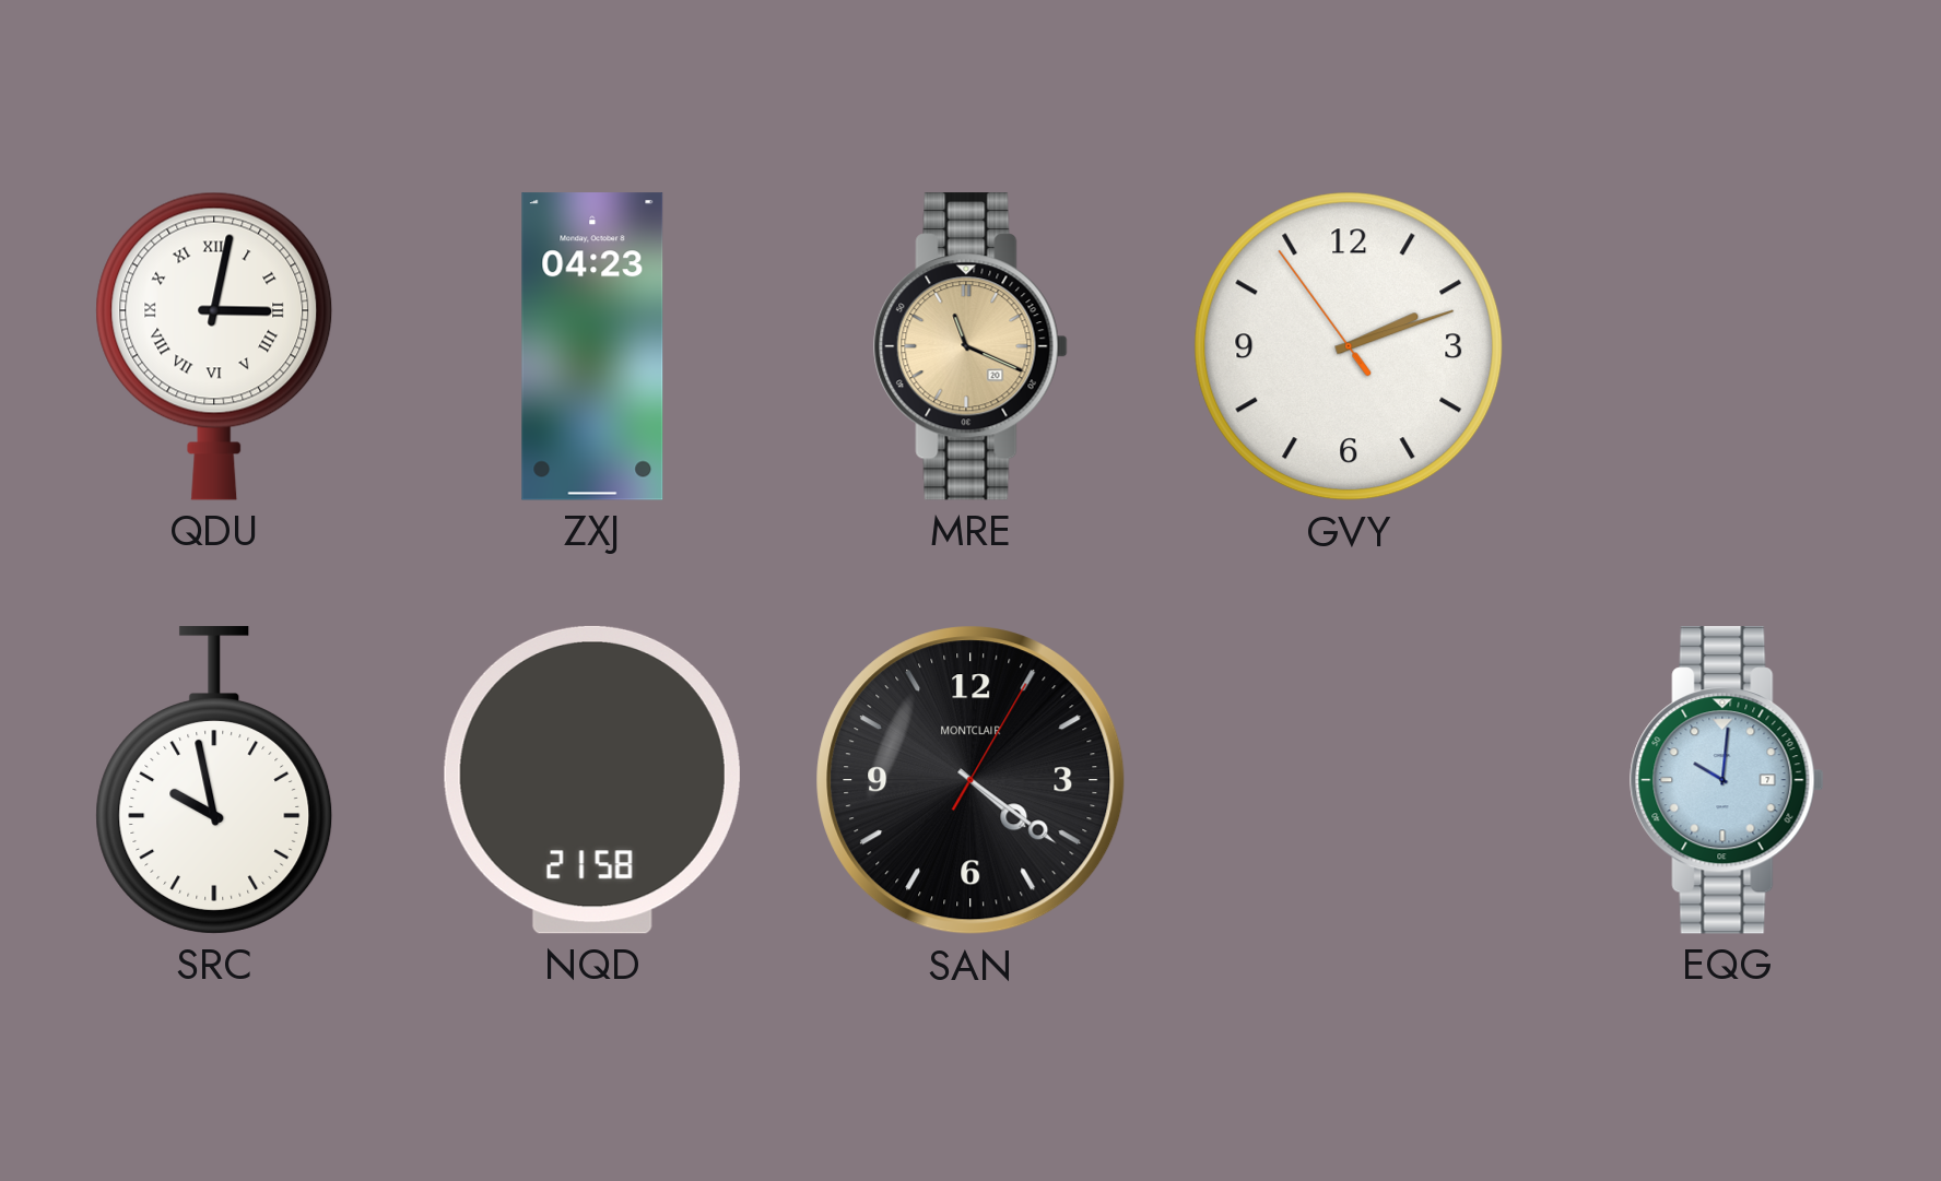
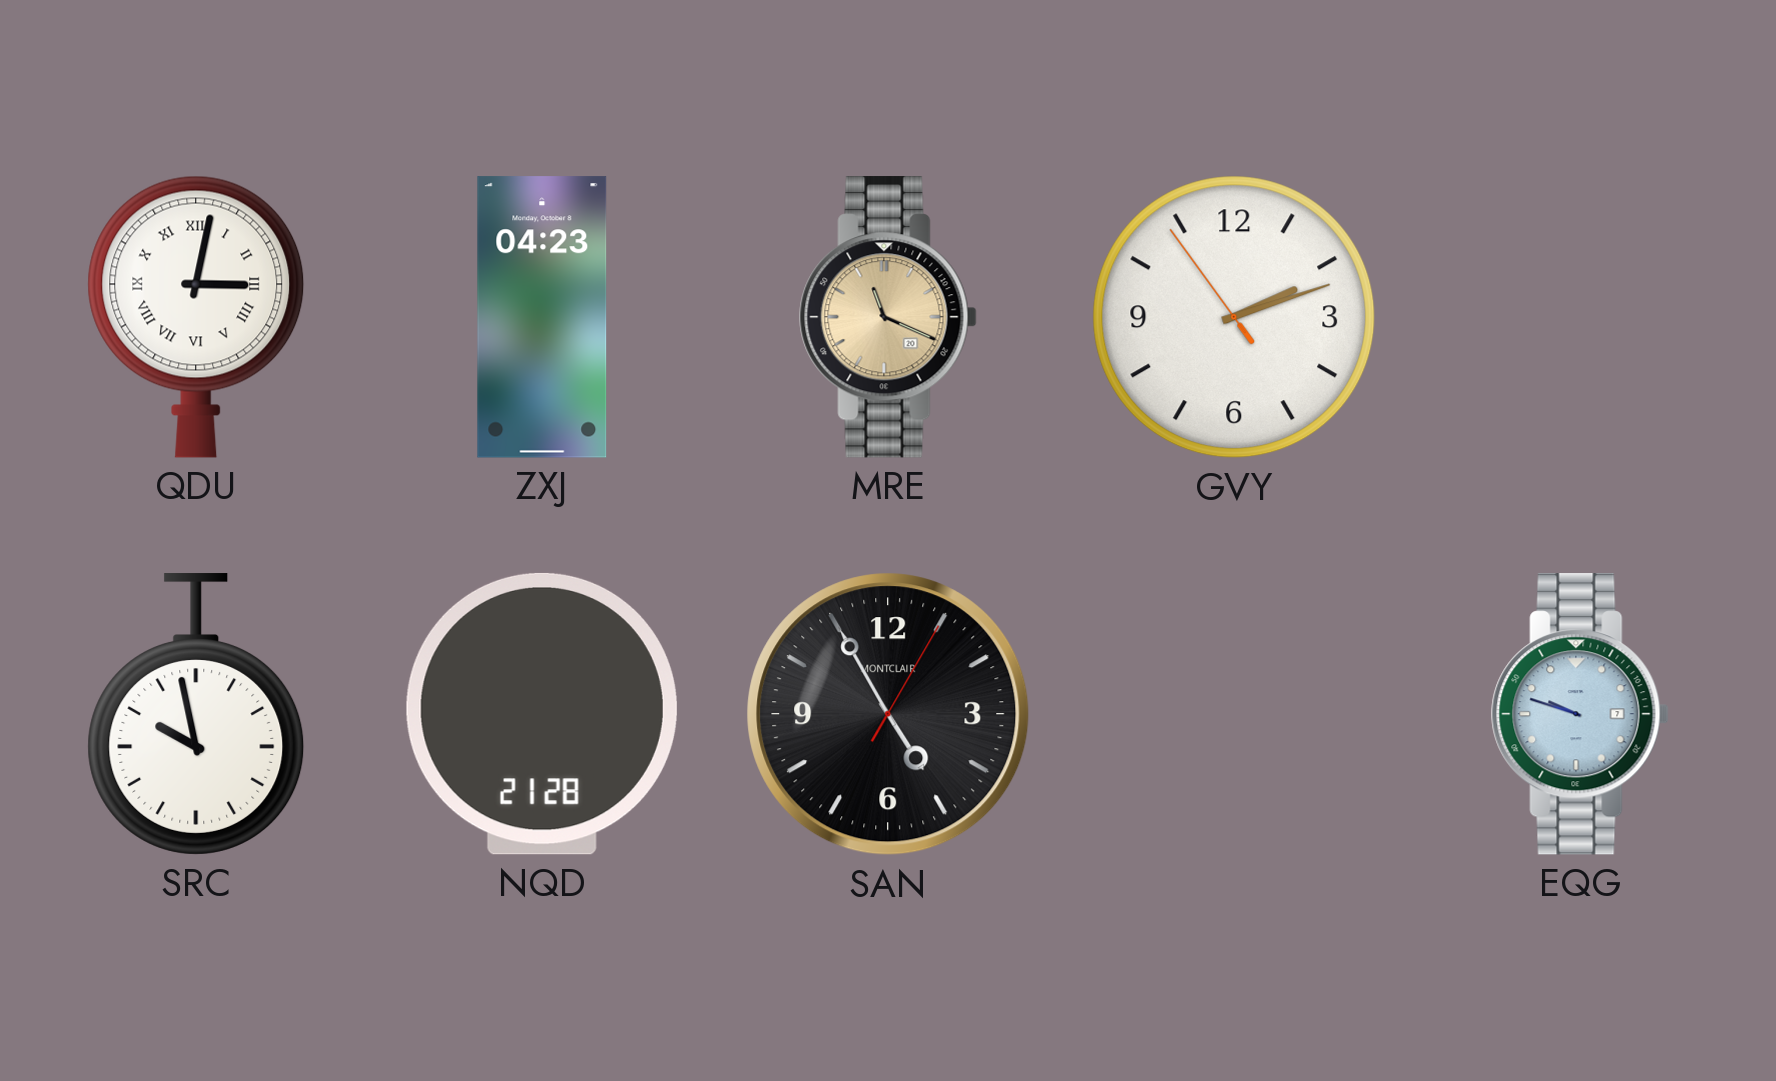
NQD: 21:58 -> 21:28
SAN: 4:21 -> 4:55
EQG: 10:01 -> 9:48
